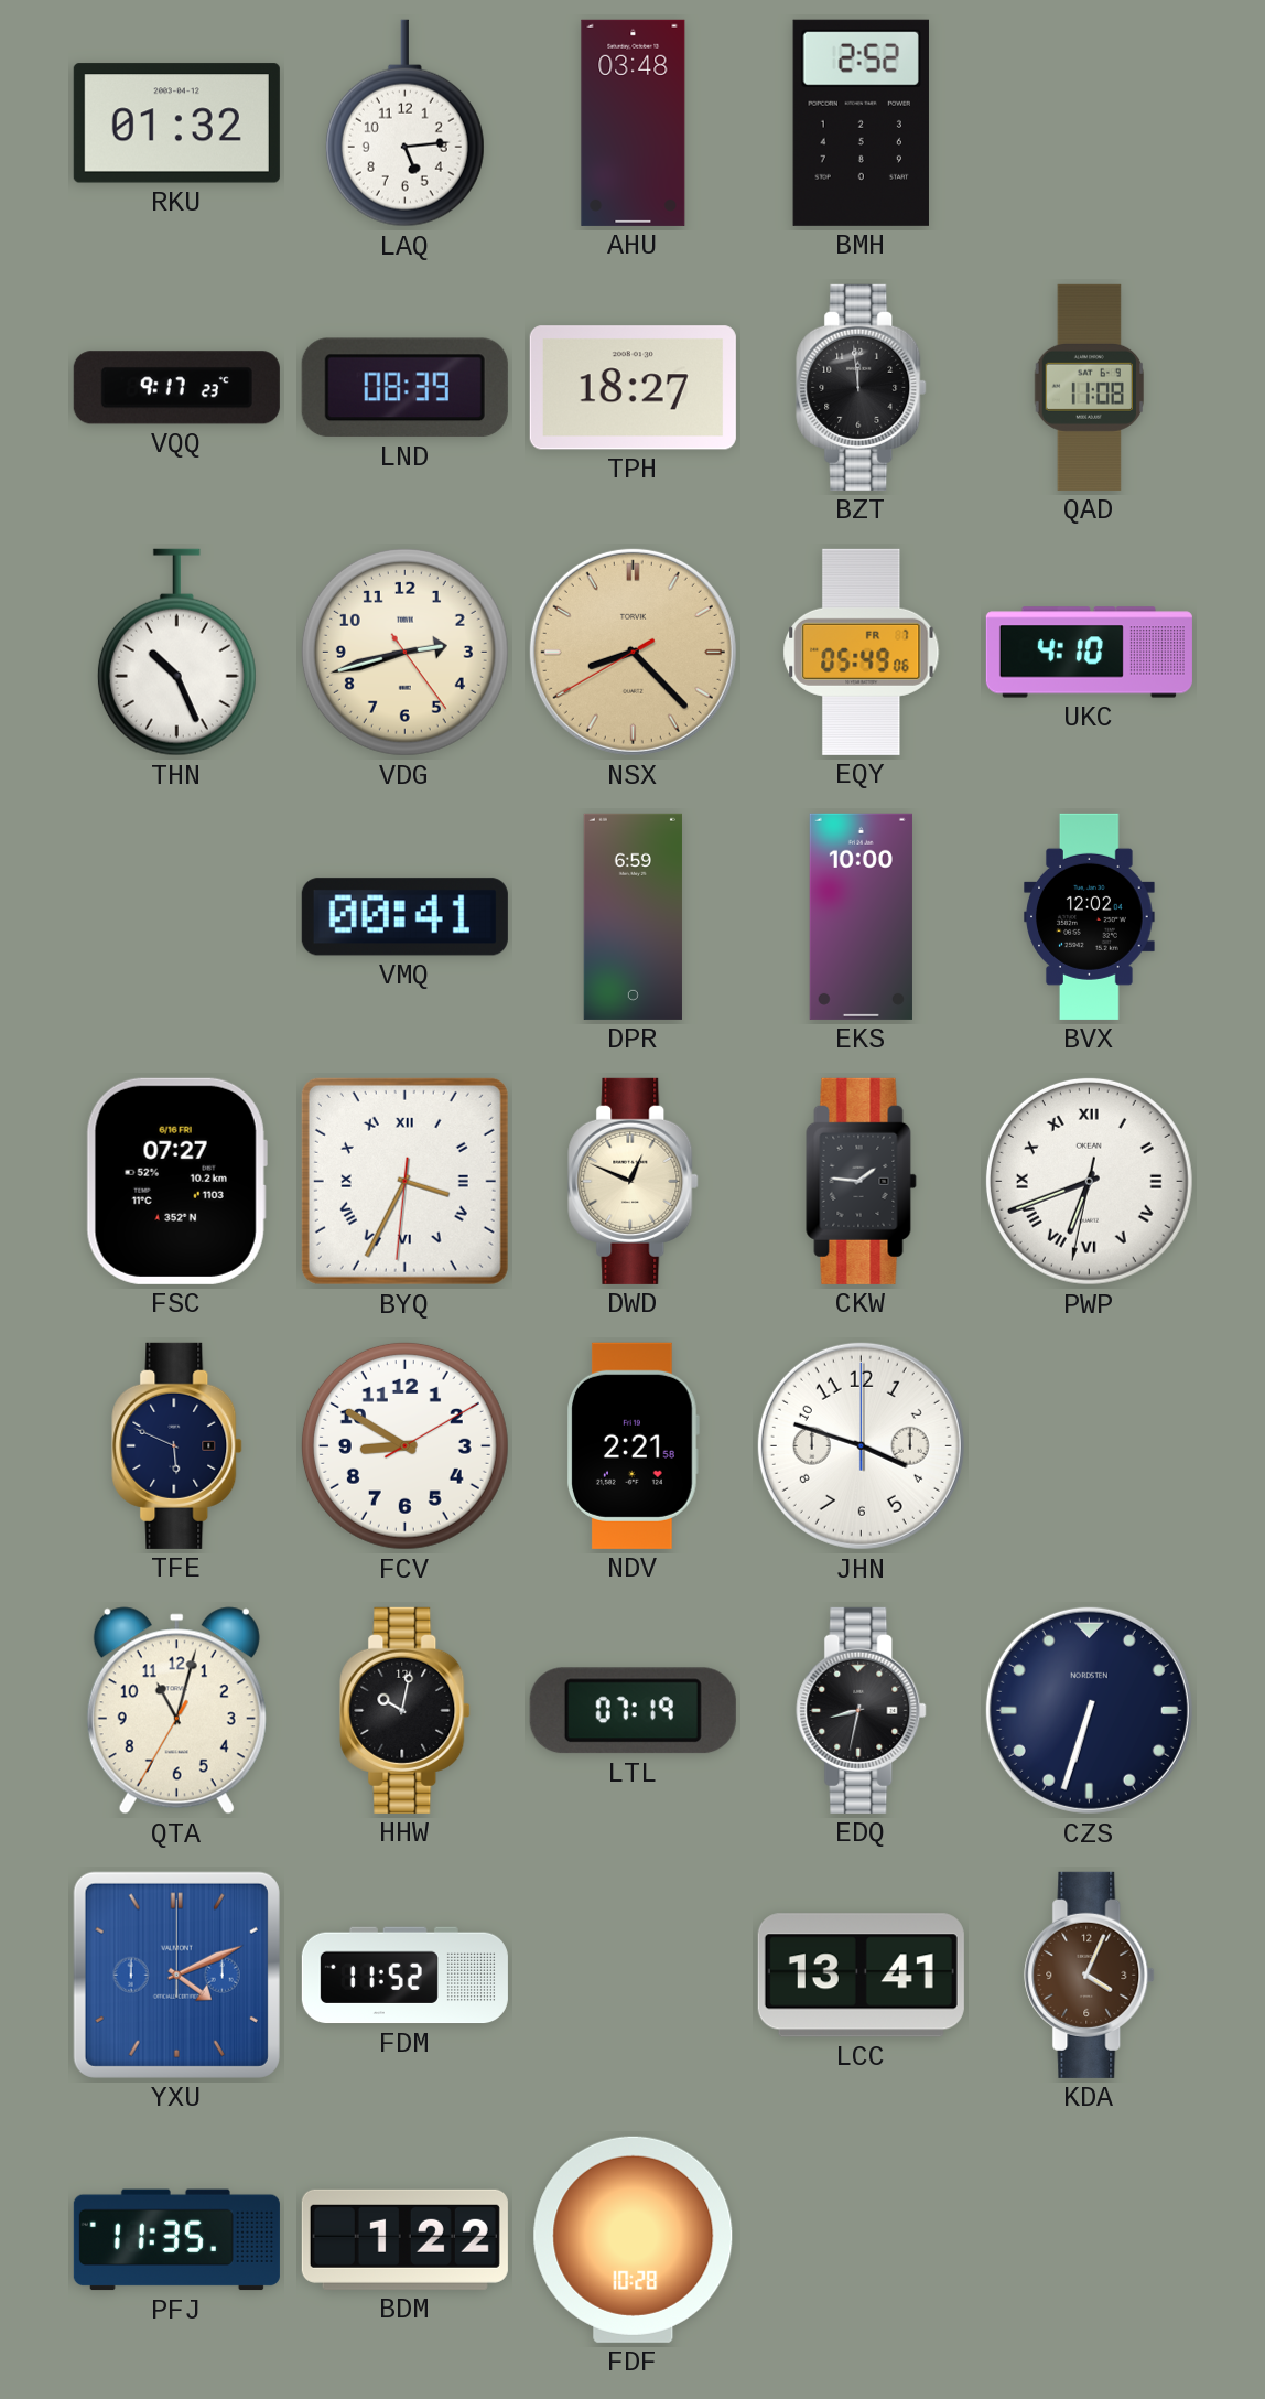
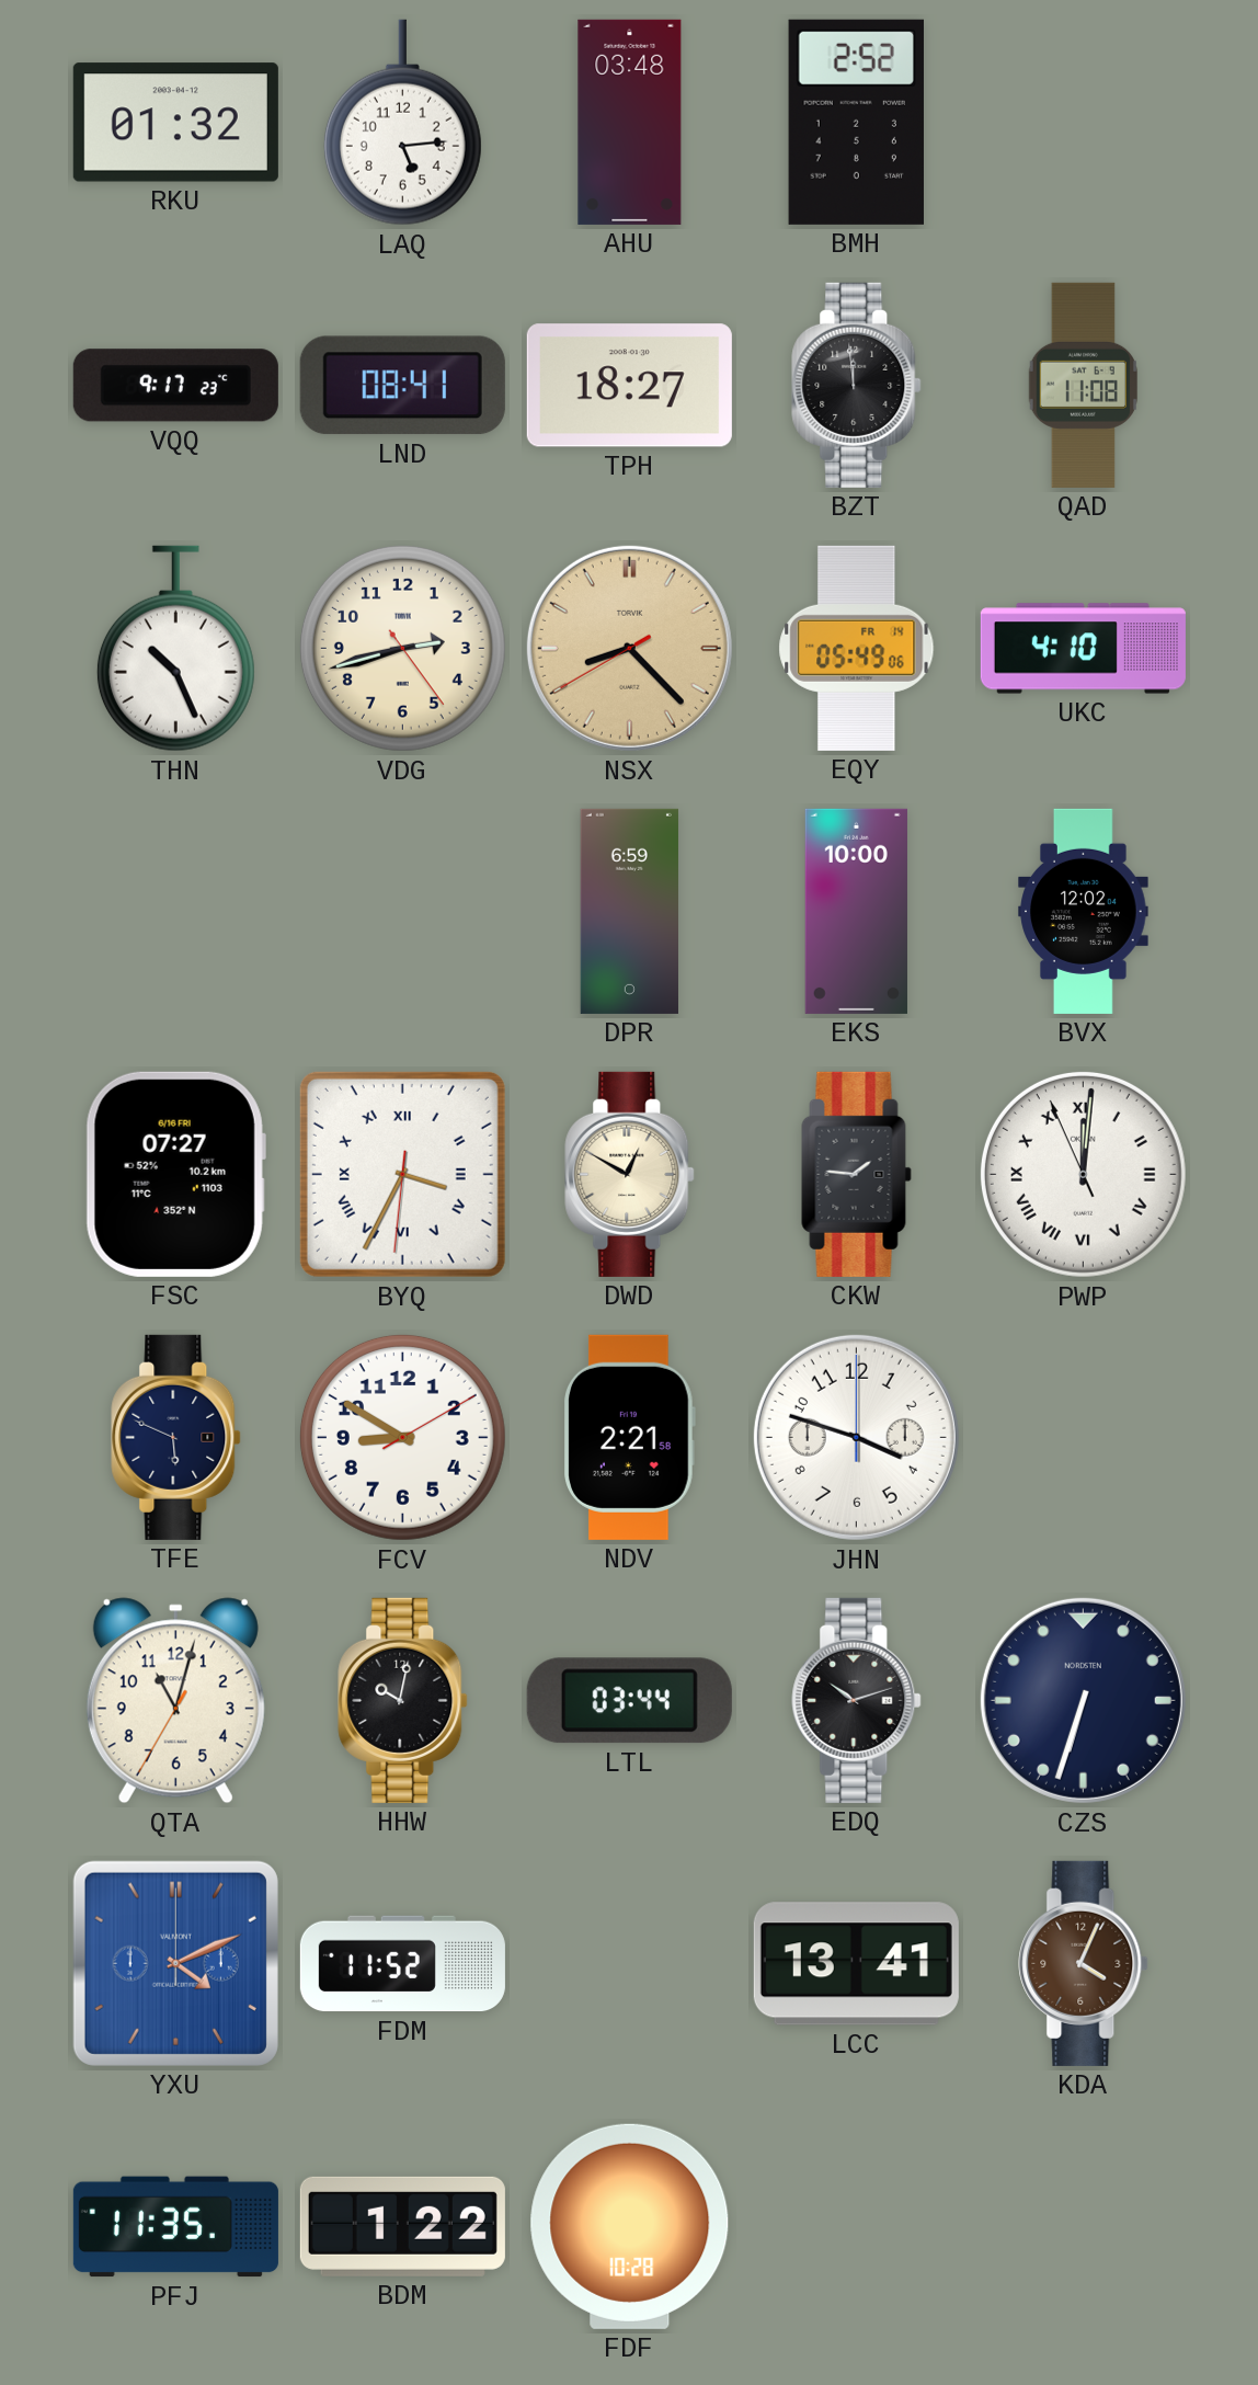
LND: 08:39 -> 08:41
EQY date: FR 7 -> FR 14
VMQ: 00:41 -> none
DWD: 12:49 -> 12:50
PWP: 6:41 -> 12:00
LTL: 07:19 -> 03:44
EDQ: 8:32 -> 10:12
